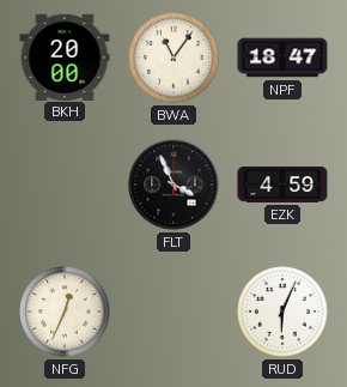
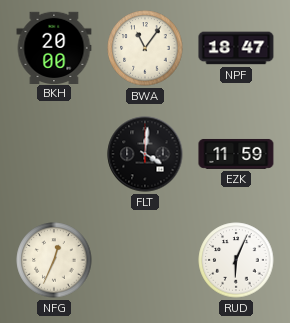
FLT: 3:56 -> 4:01
EZK: 4:59 -> 11:59
